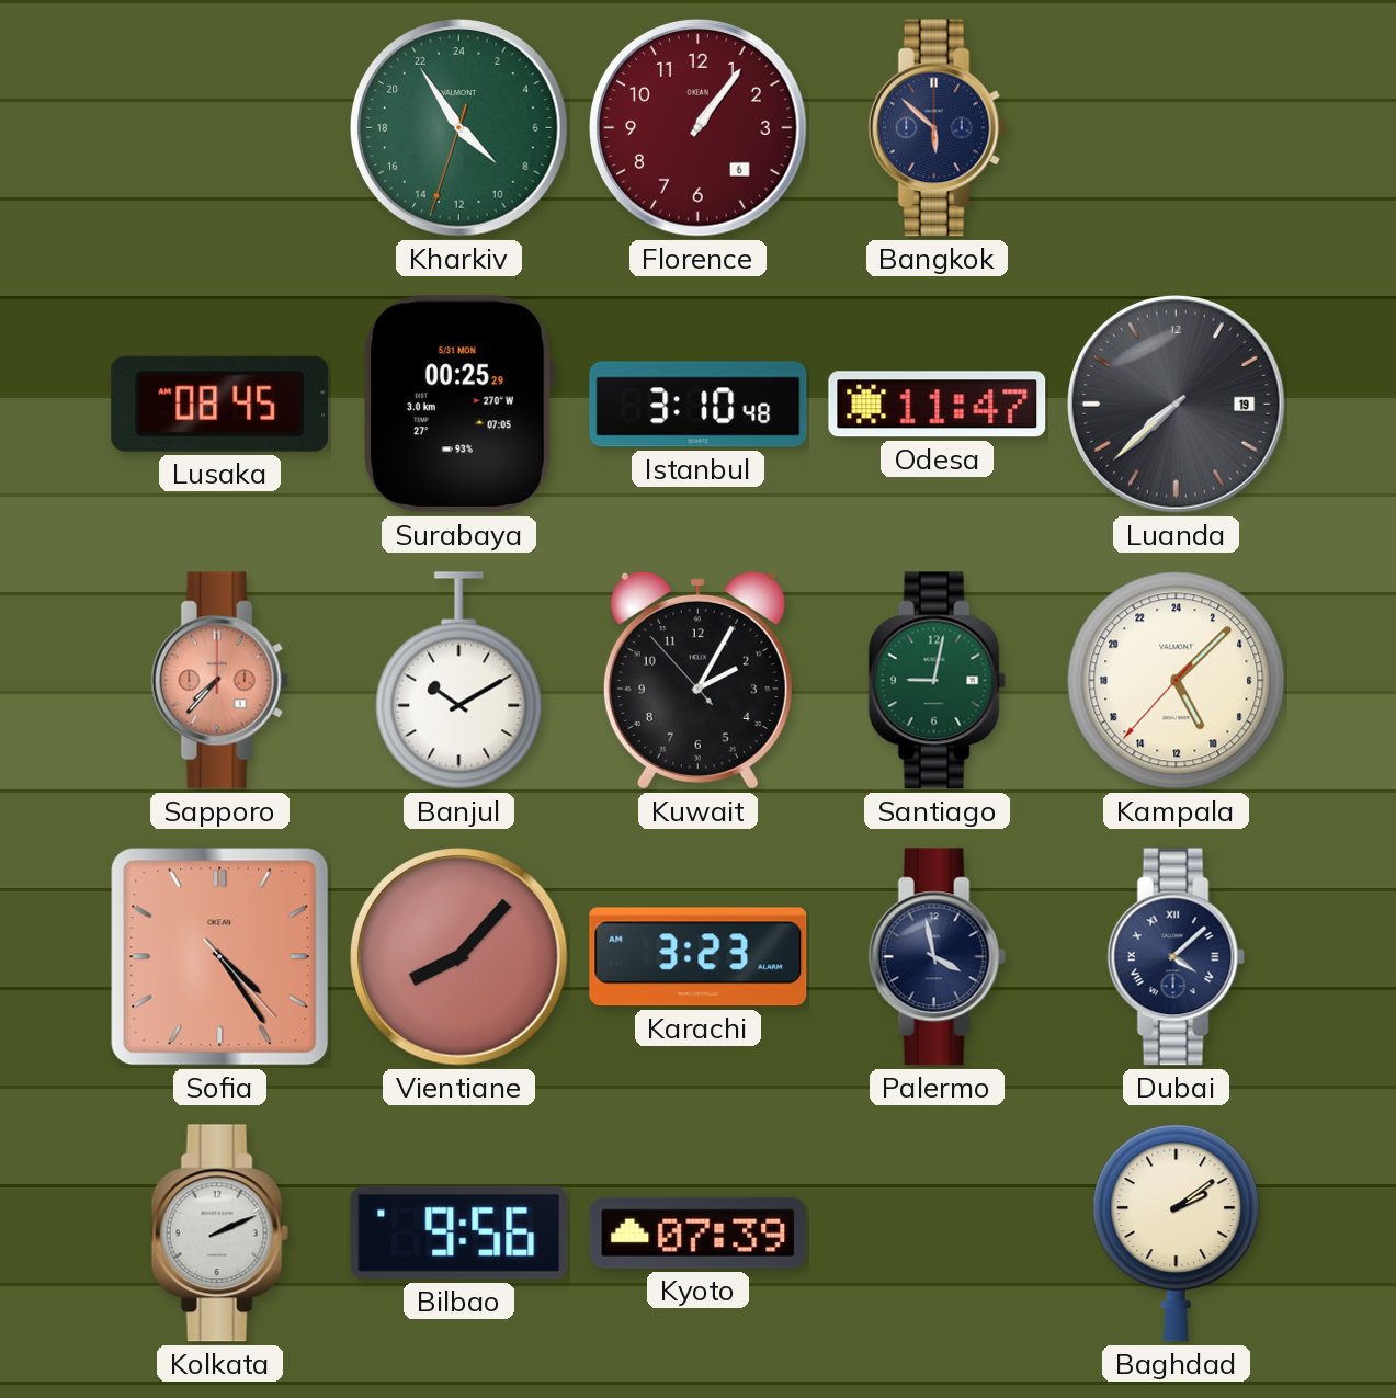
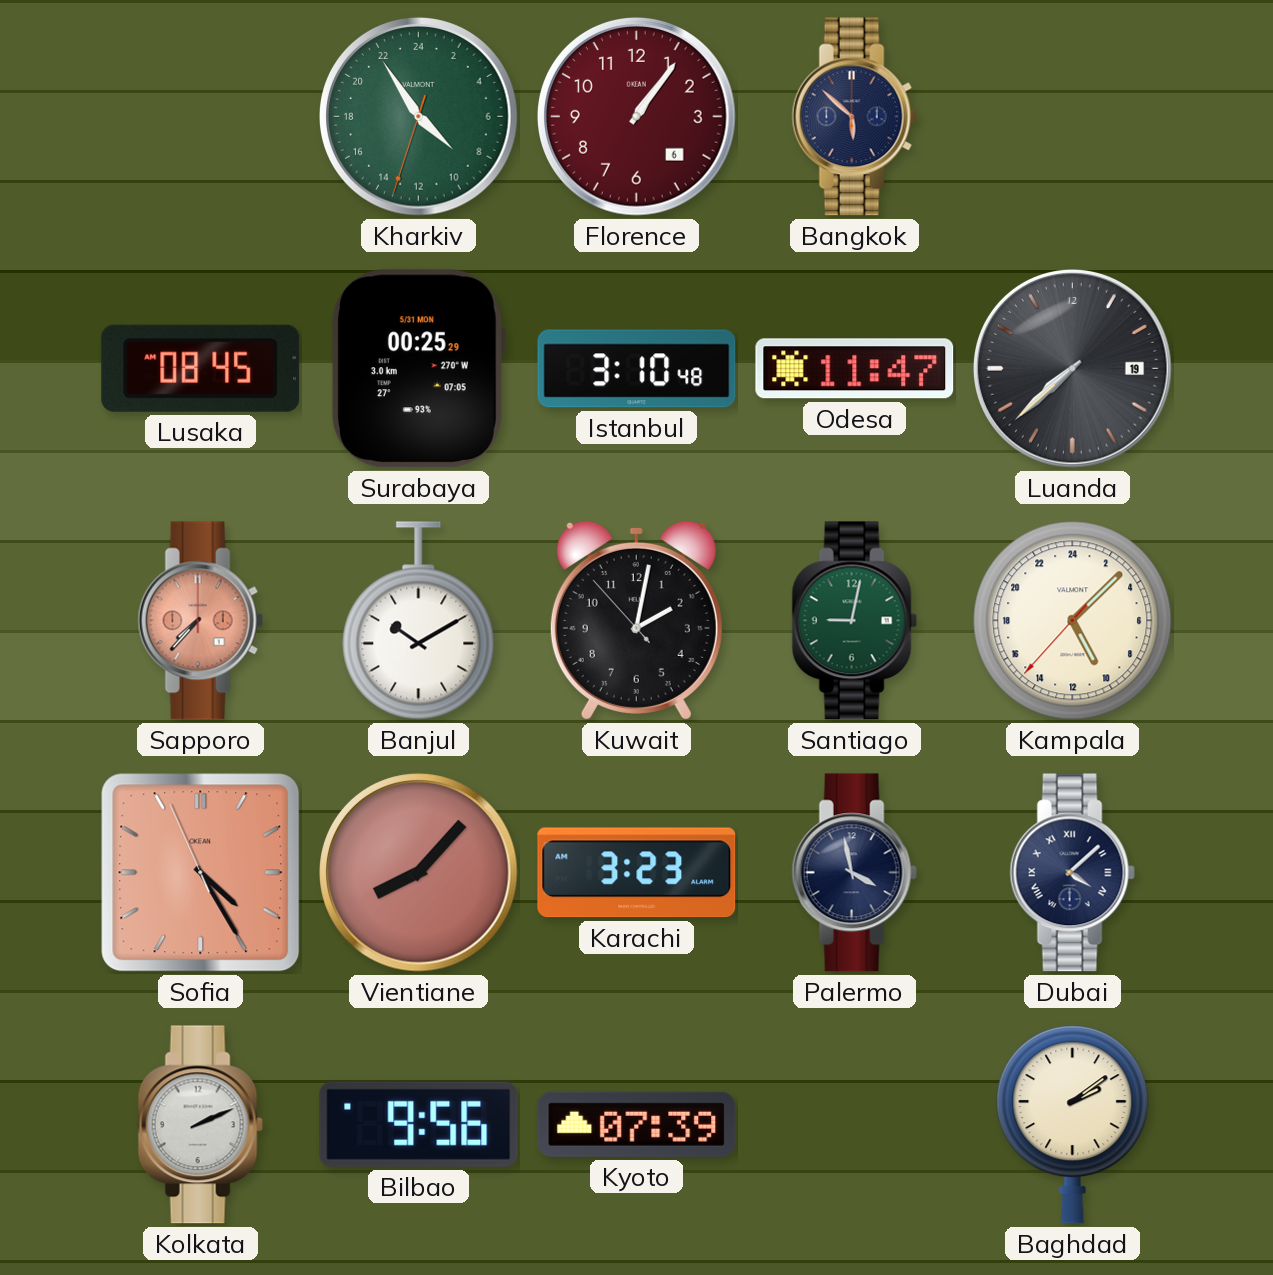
Kuwait: 2:04 -> 2:01
Sofia: 4:24:23 -> 4:24:56
